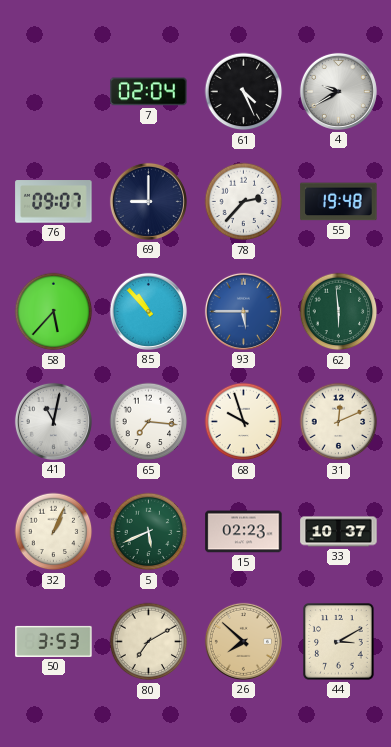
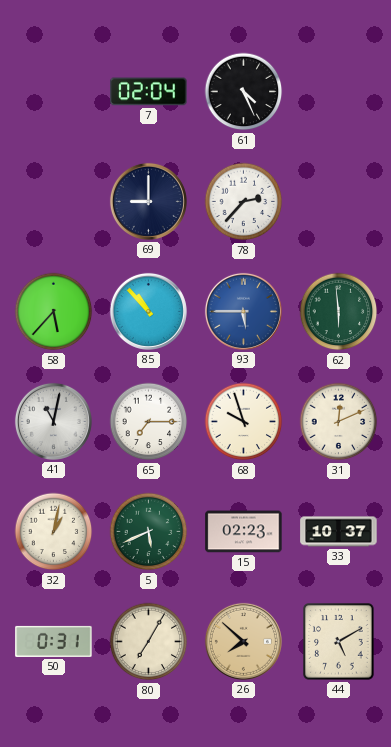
4: 9:40 -> none
76: 09:07 -> none
55: 19:48 -> none
65: 7:16 -> 7:15
32: 1:04 -> 1:02
50: 3:53 -> 0:31
80: 7:10 -> 7:05
44: 3:10 -> 5:10
